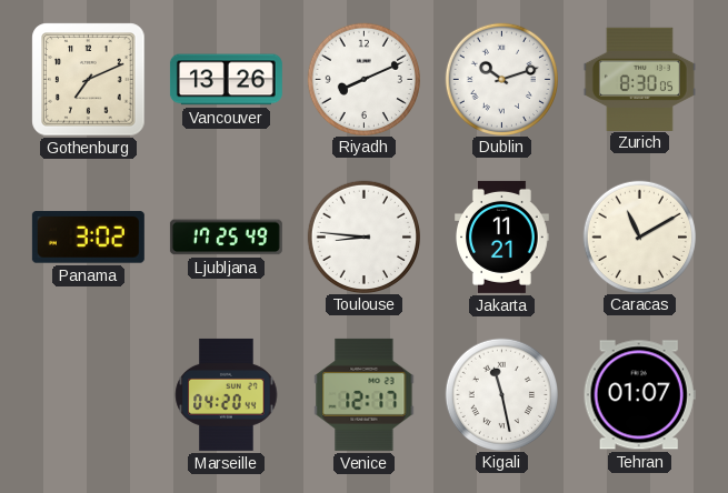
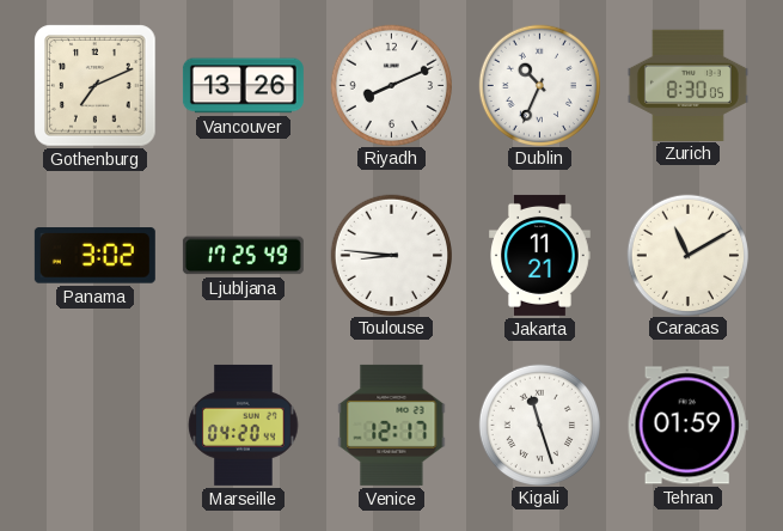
Dublin: 10:12 -> 10:34
Kigali: 11:28 -> 11:27
Tehran: 01:07 -> 01:59
